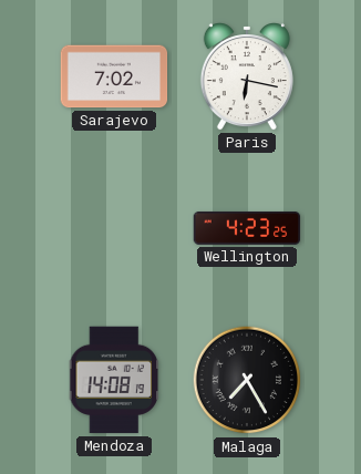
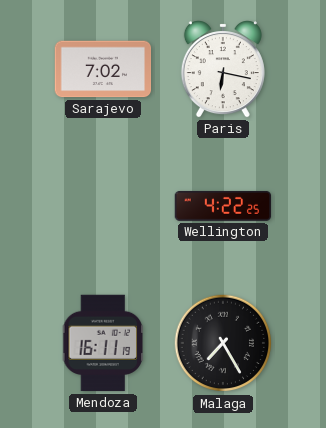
Wellington: 4:23 -> 4:22
Mendoza: 14:08 -> 16:11
